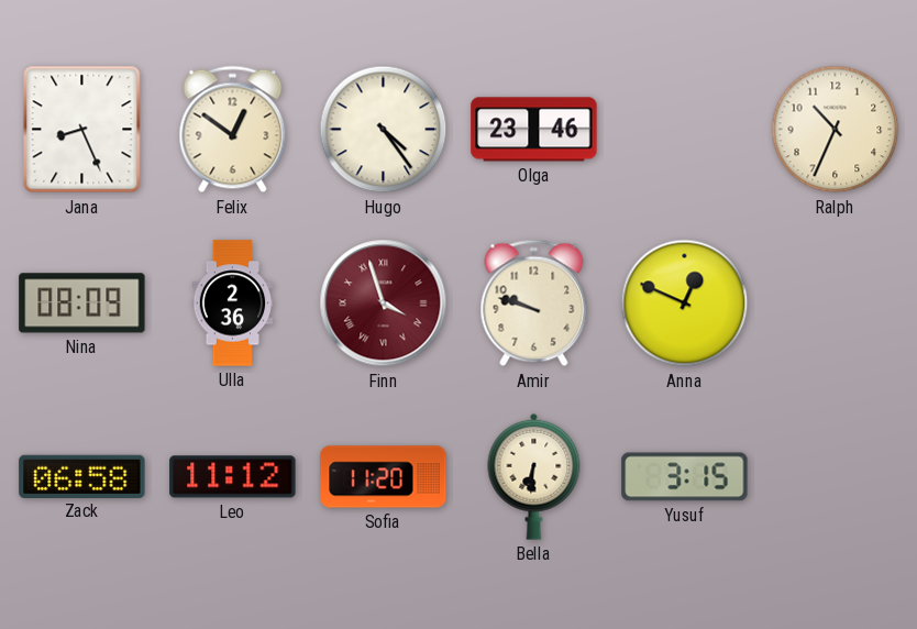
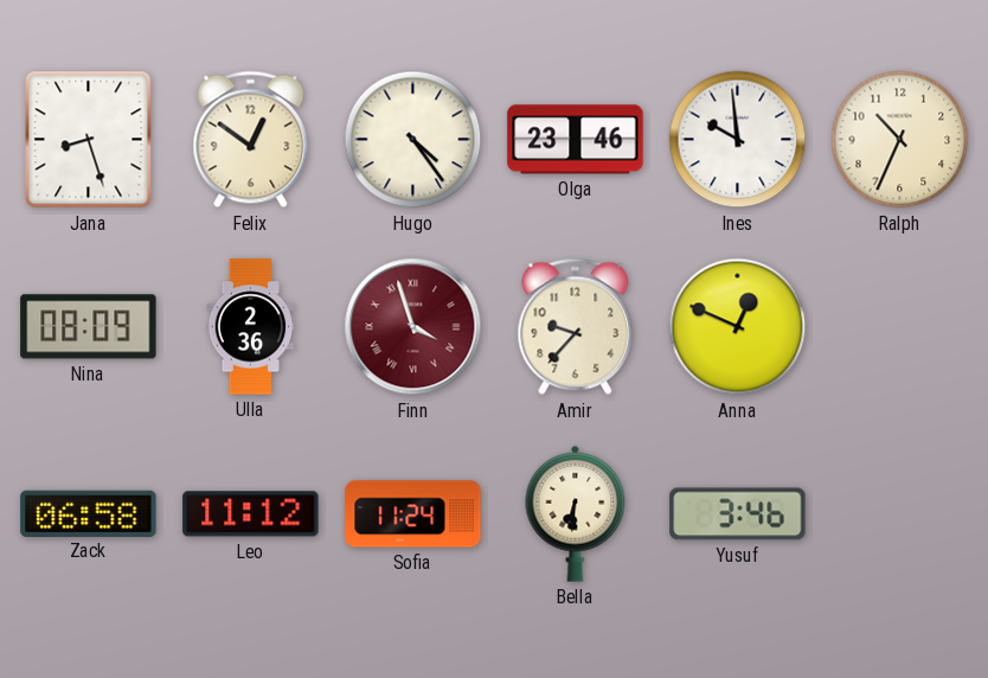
Jana: 8:26 -> 8:27
Ines: none -> 9:59
Amir: 9:48 -> 9:37
Sofia: 11:20 -> 11:24
Yusuf: 3:15 -> 3:46
